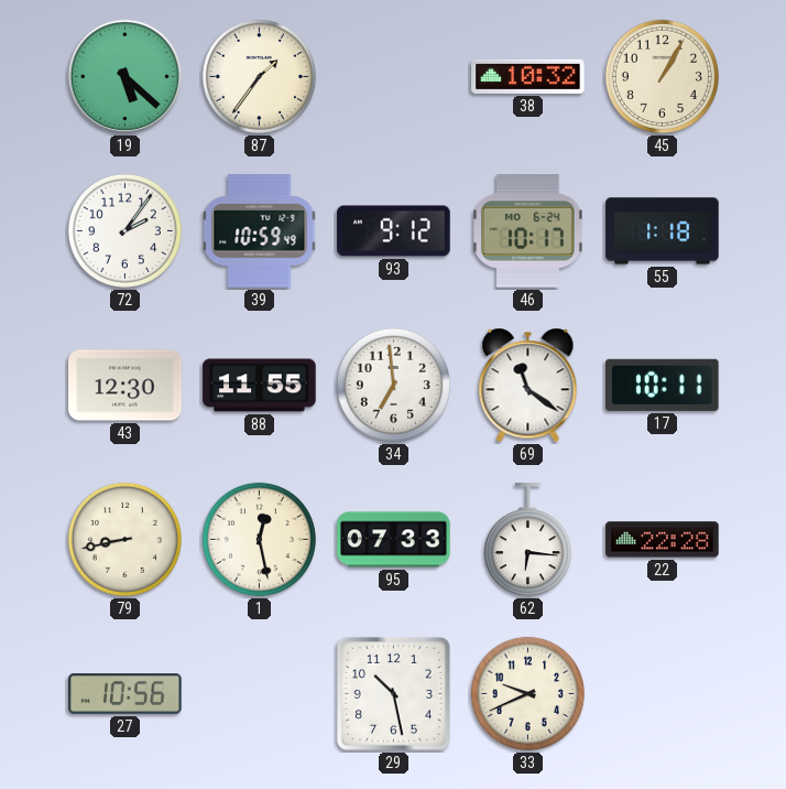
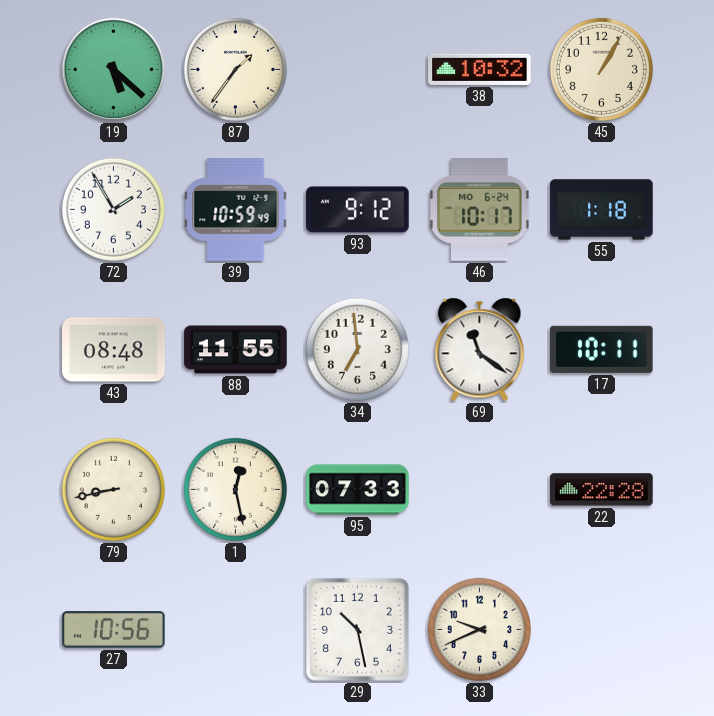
72: 2:06 -> 1:55
43: 12:30 -> 08:48
62: 6:16 -> none
